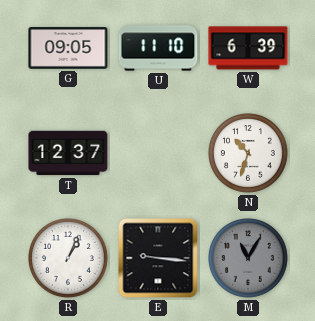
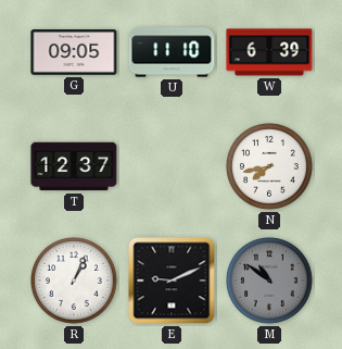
N: 10:33 -> 7:43
E: 9:16 -> 9:11
M: 11:05 -> 10:51
